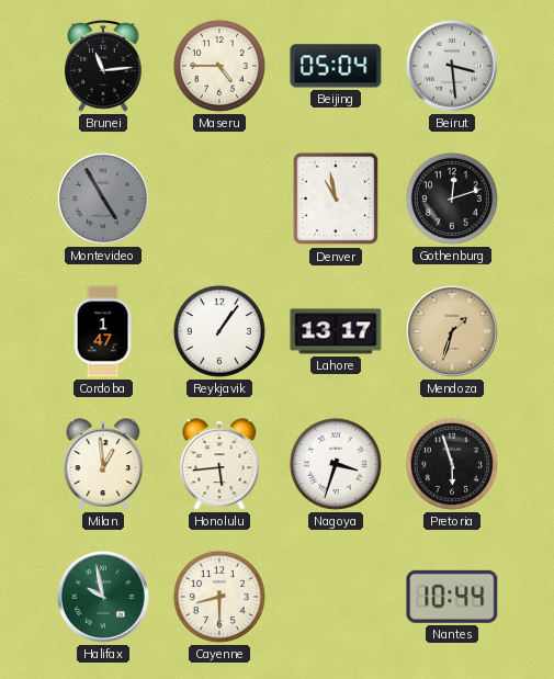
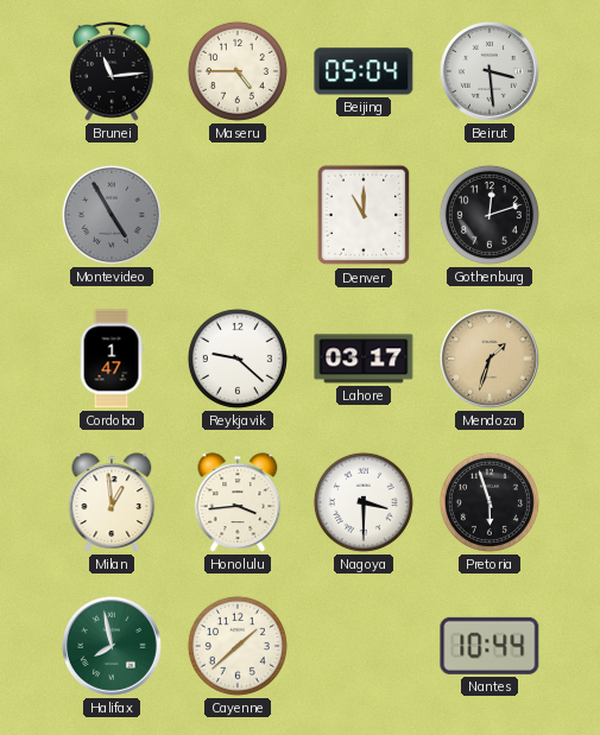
Denver: 10:58 -> 11:00
Reykjavik: 1:06 -> 9:22
Lahore: 13:17 -> 03:17
Honolulu: 5:44 -> 3:44
Nagoya: 3:33 -> 3:30
Halifax: 9:58 -> 7:58
Cayenne: 8:30 -> 1:38
